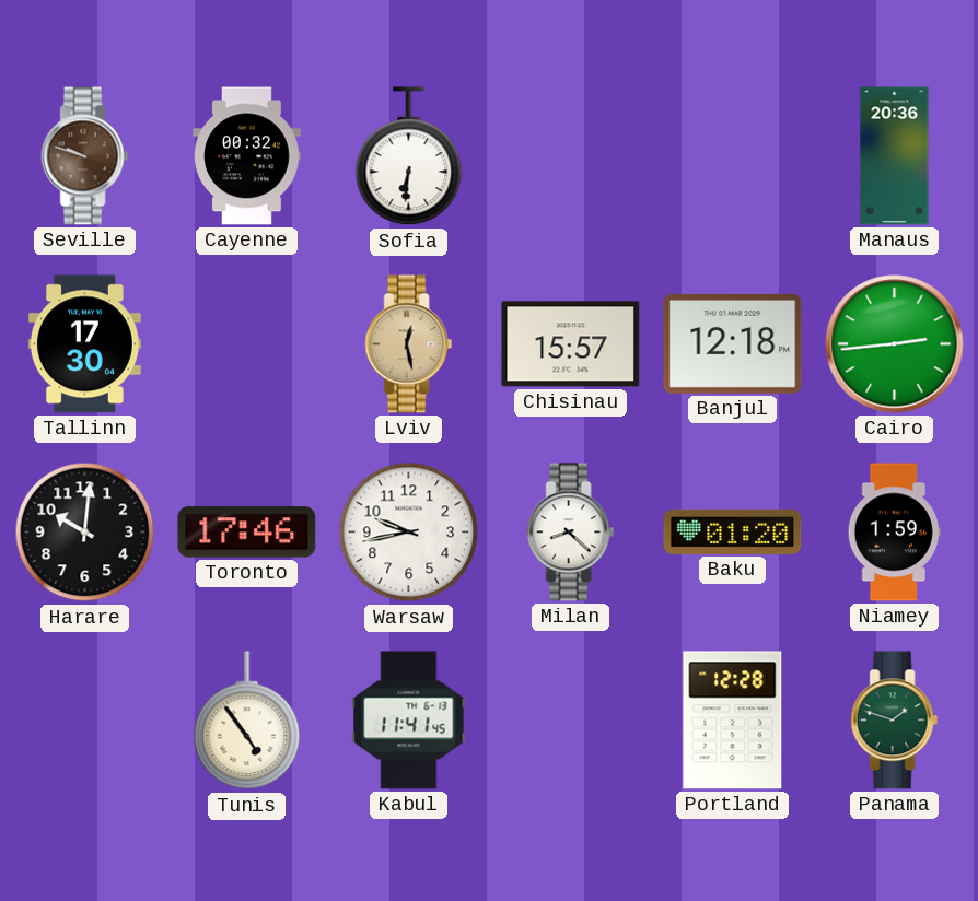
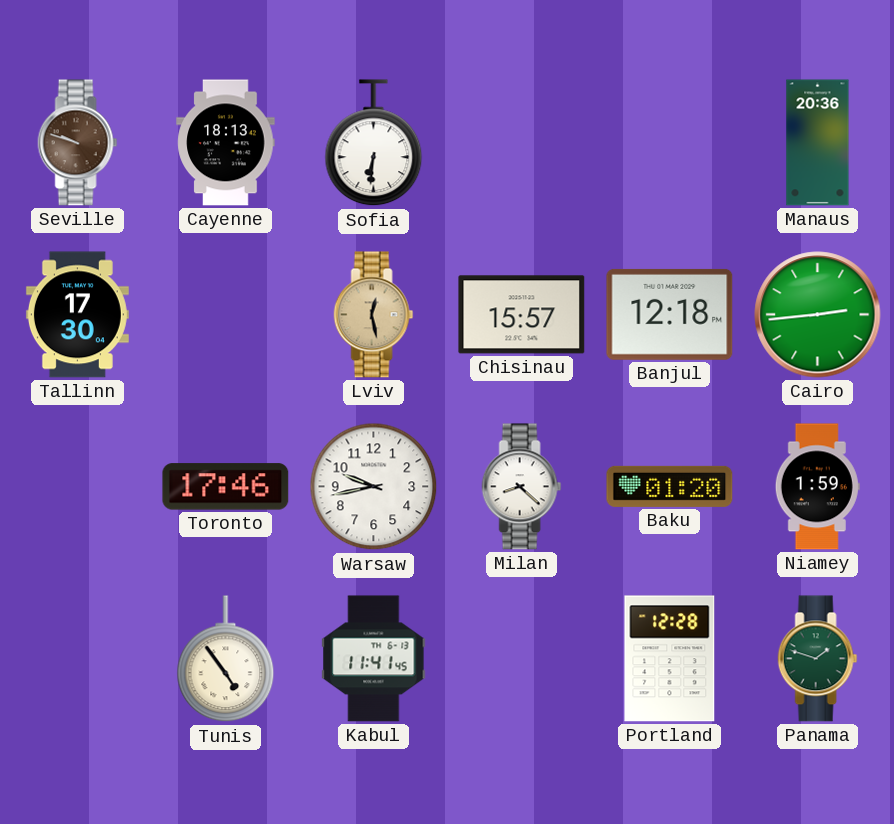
Cayenne: 00:32 -> 18:13
Harare: 10:01 -> none
